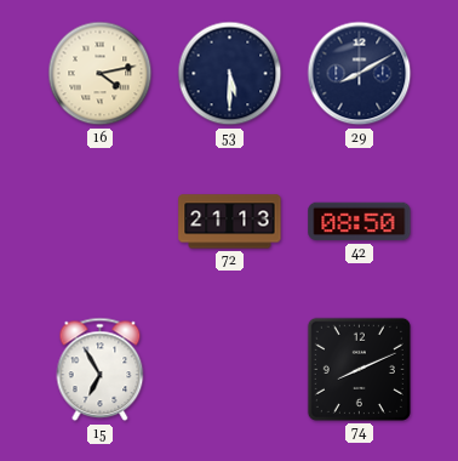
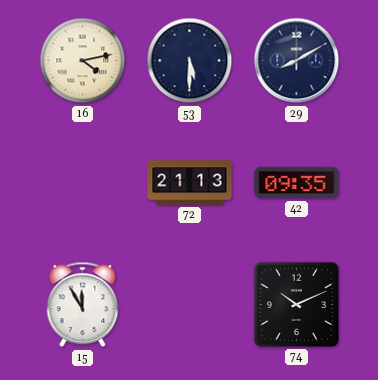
42: 08:50 -> 09:35
15: 6:55 -> 11:55
74: 8:11 -> 10:11
